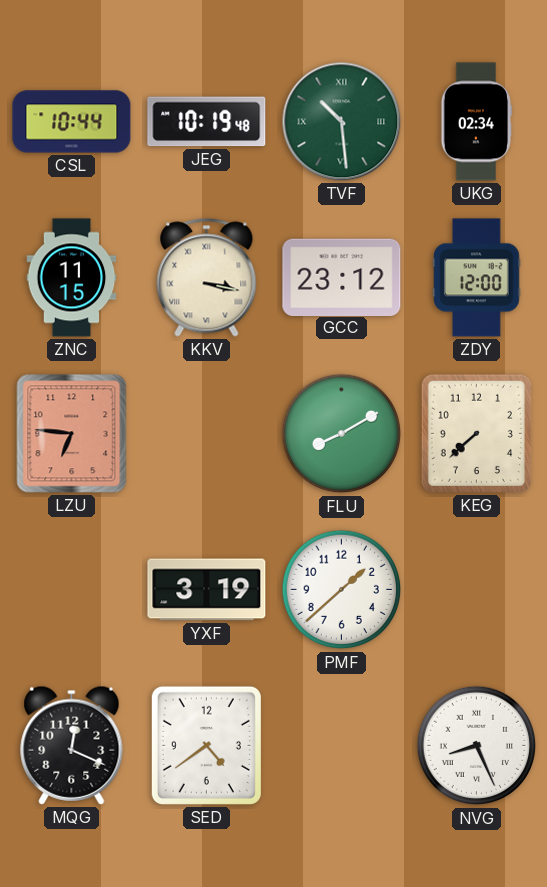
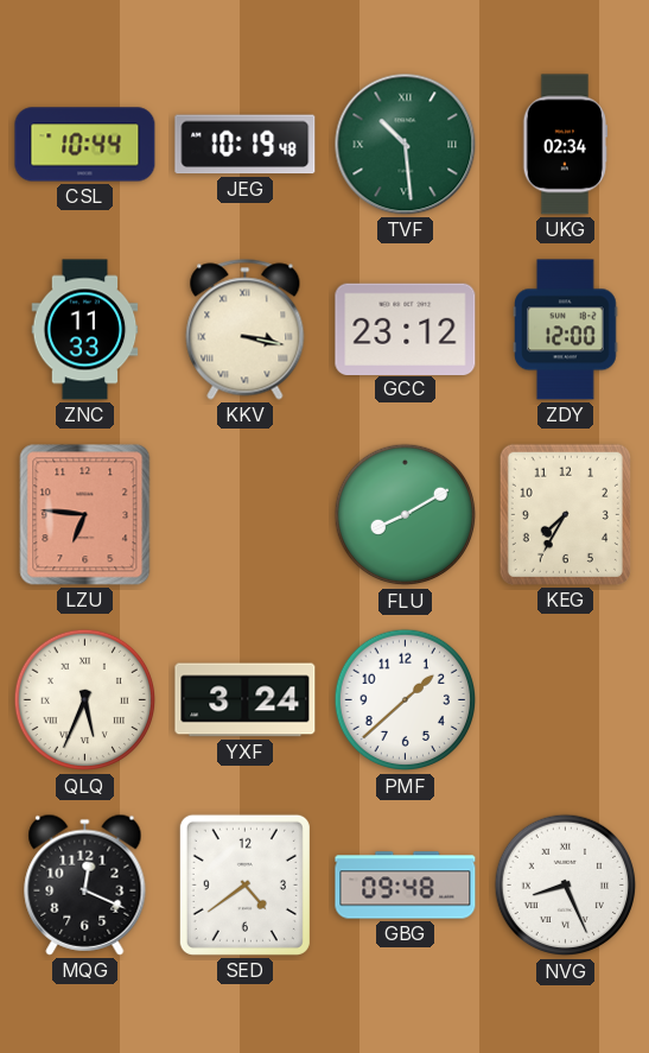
ZNC: 11:15 -> 11:33
KEG: 7:38 -> 7:35
QLQ: none -> 5:34
YXF: 3:19 -> 3:24
GBG: none -> 09:48
